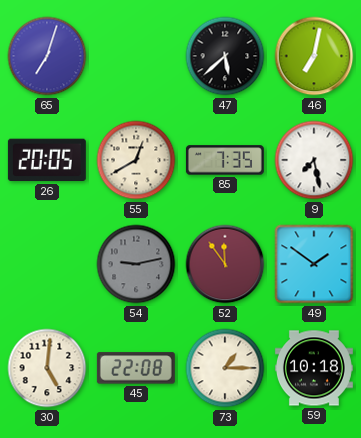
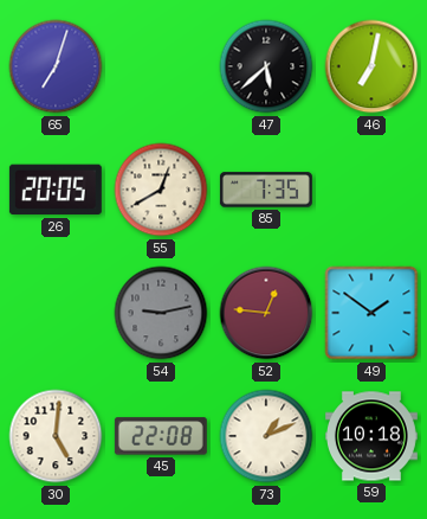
9: 7:28 -> none
52: 11:54 -> 12:46
73: 1:15 -> 1:11
